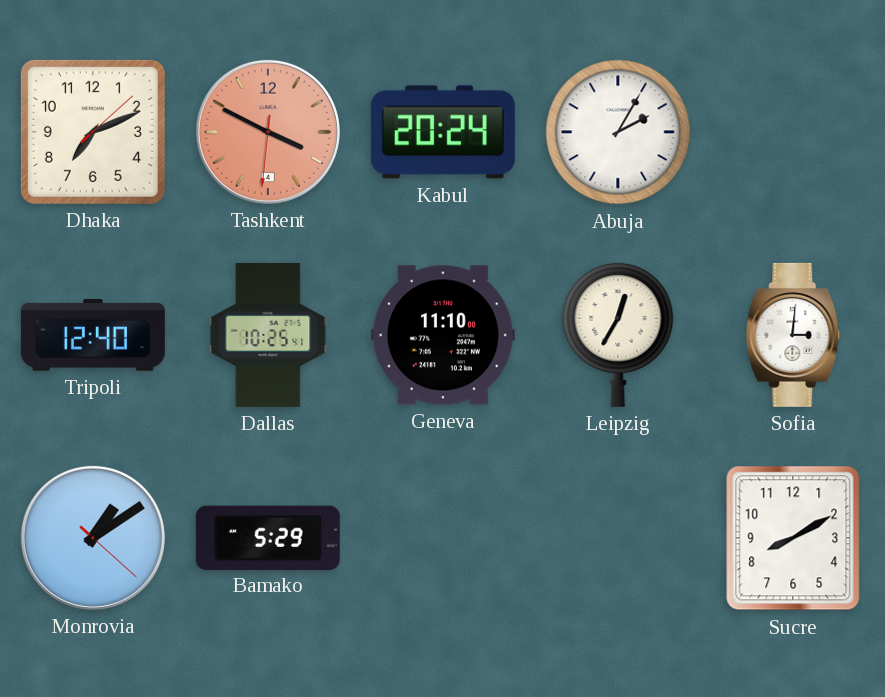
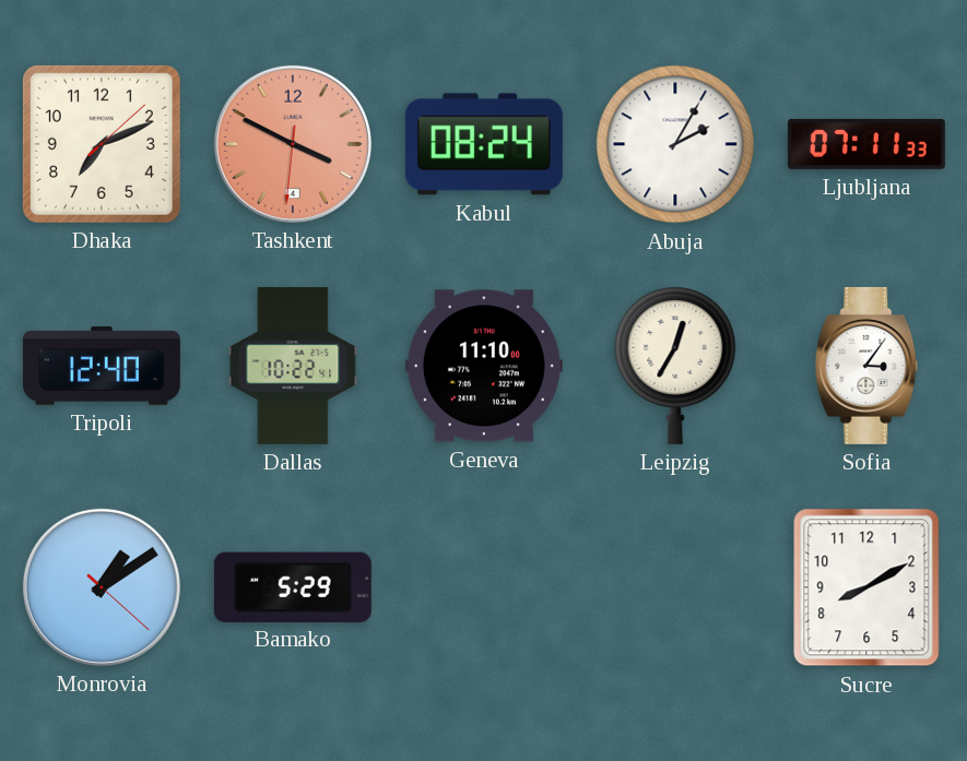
Kabul: 20:24 -> 08:24
Ljubljana: none -> 07:11
Dallas: 10:25 -> 10:22
Sofia: 3:01 -> 3:06
